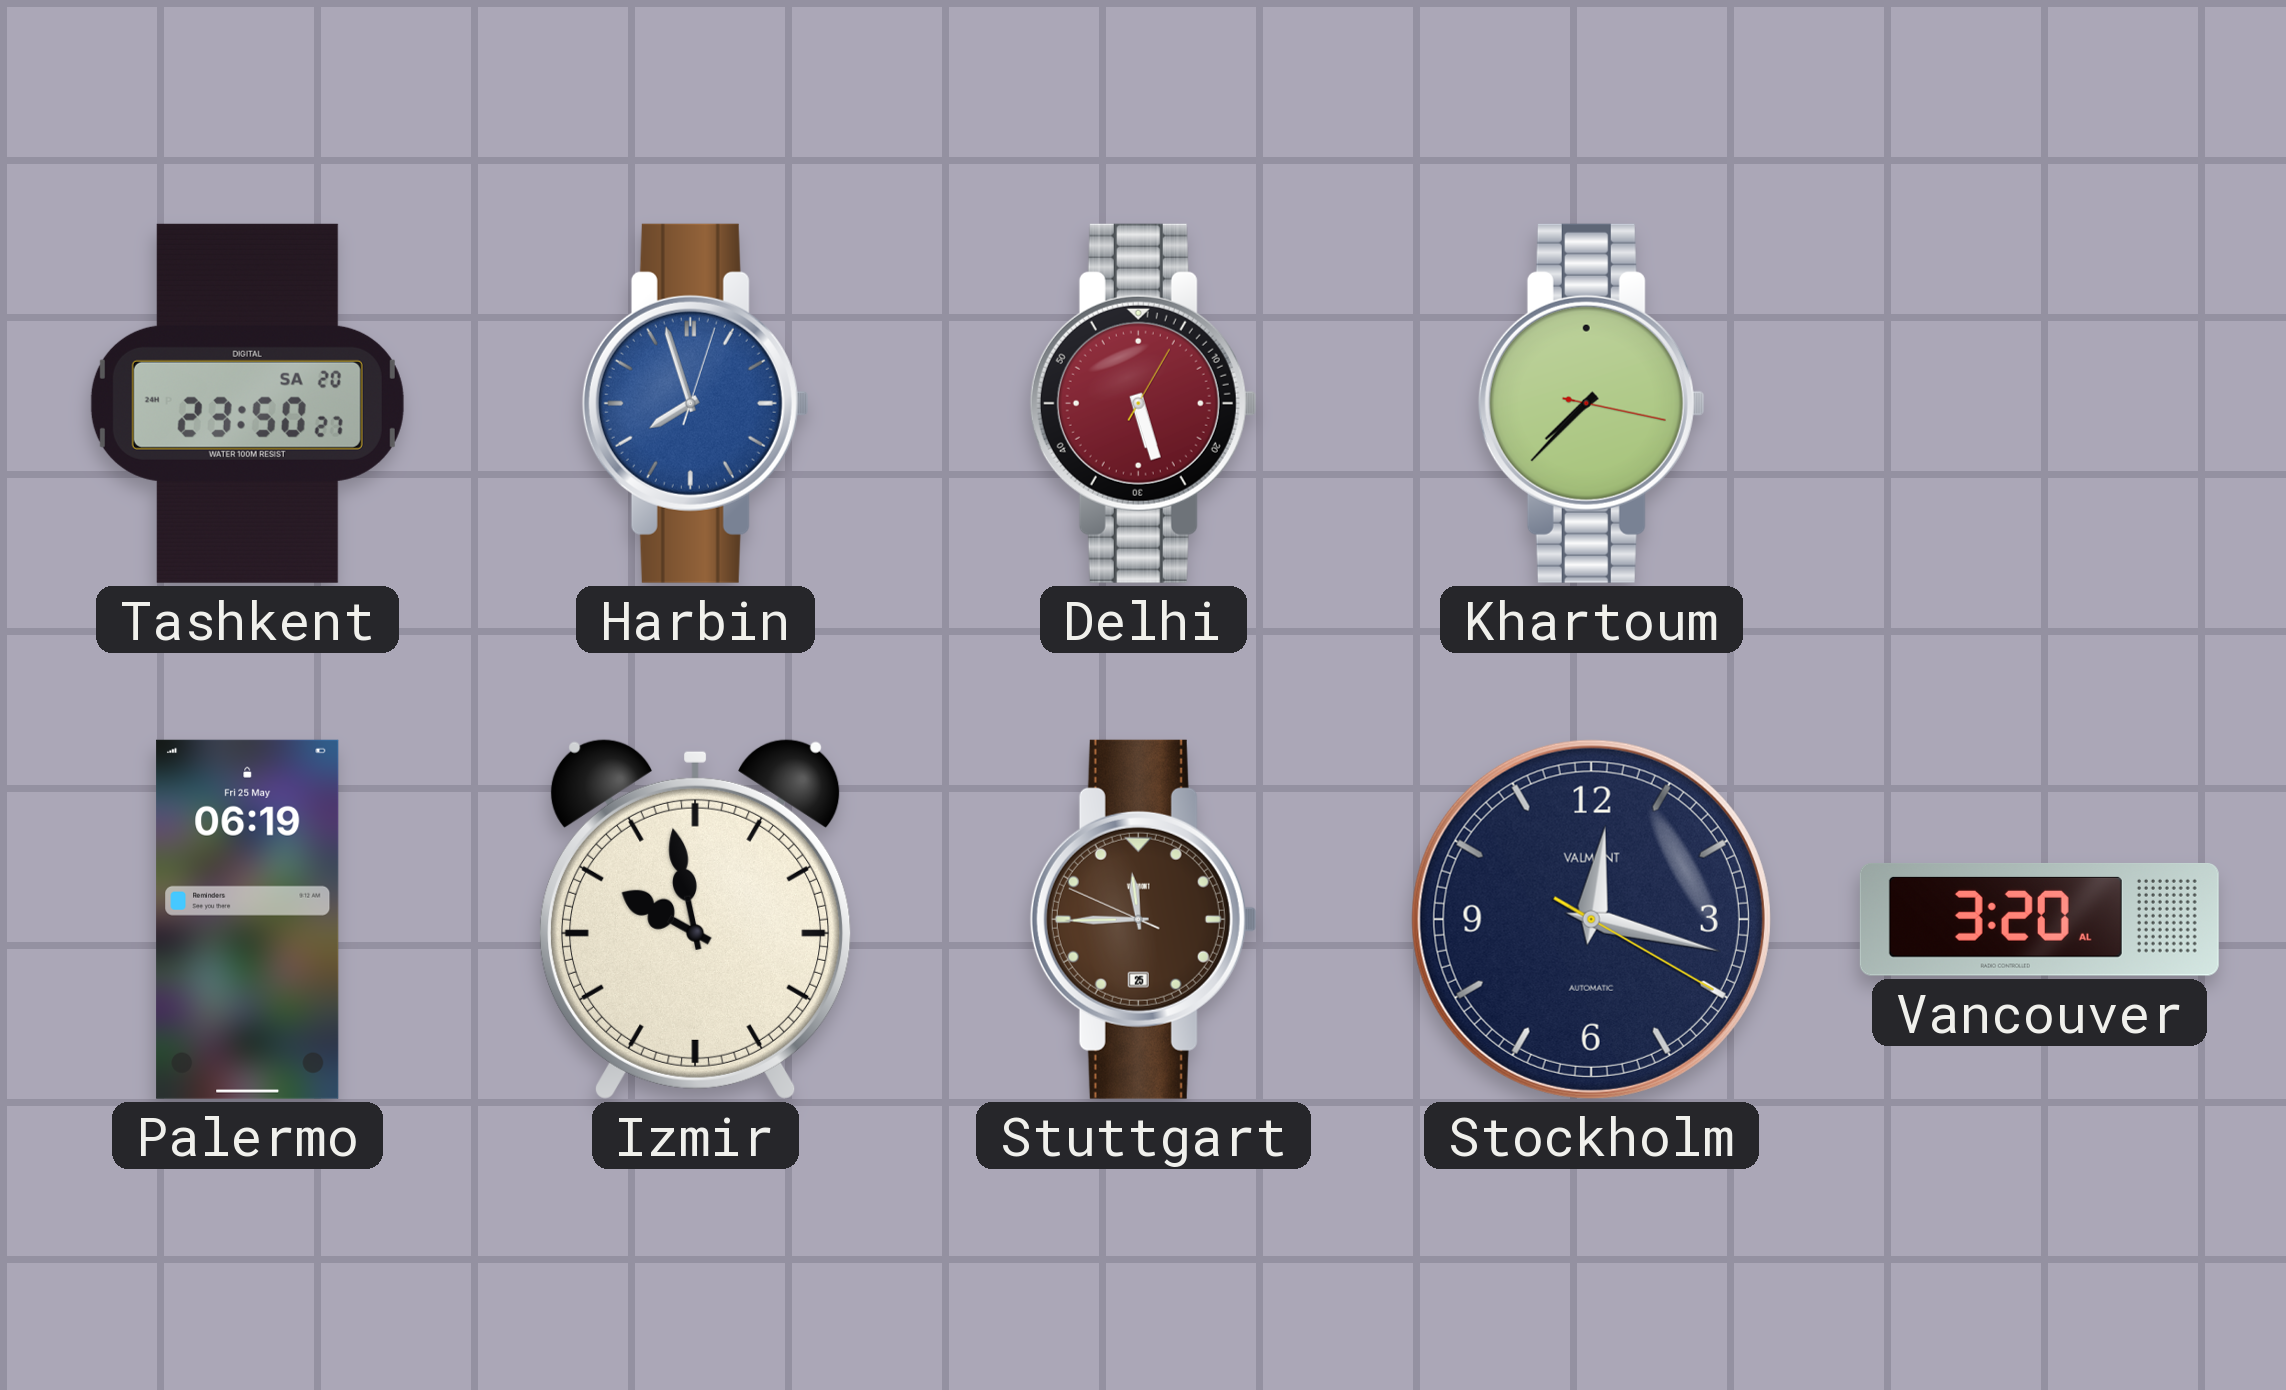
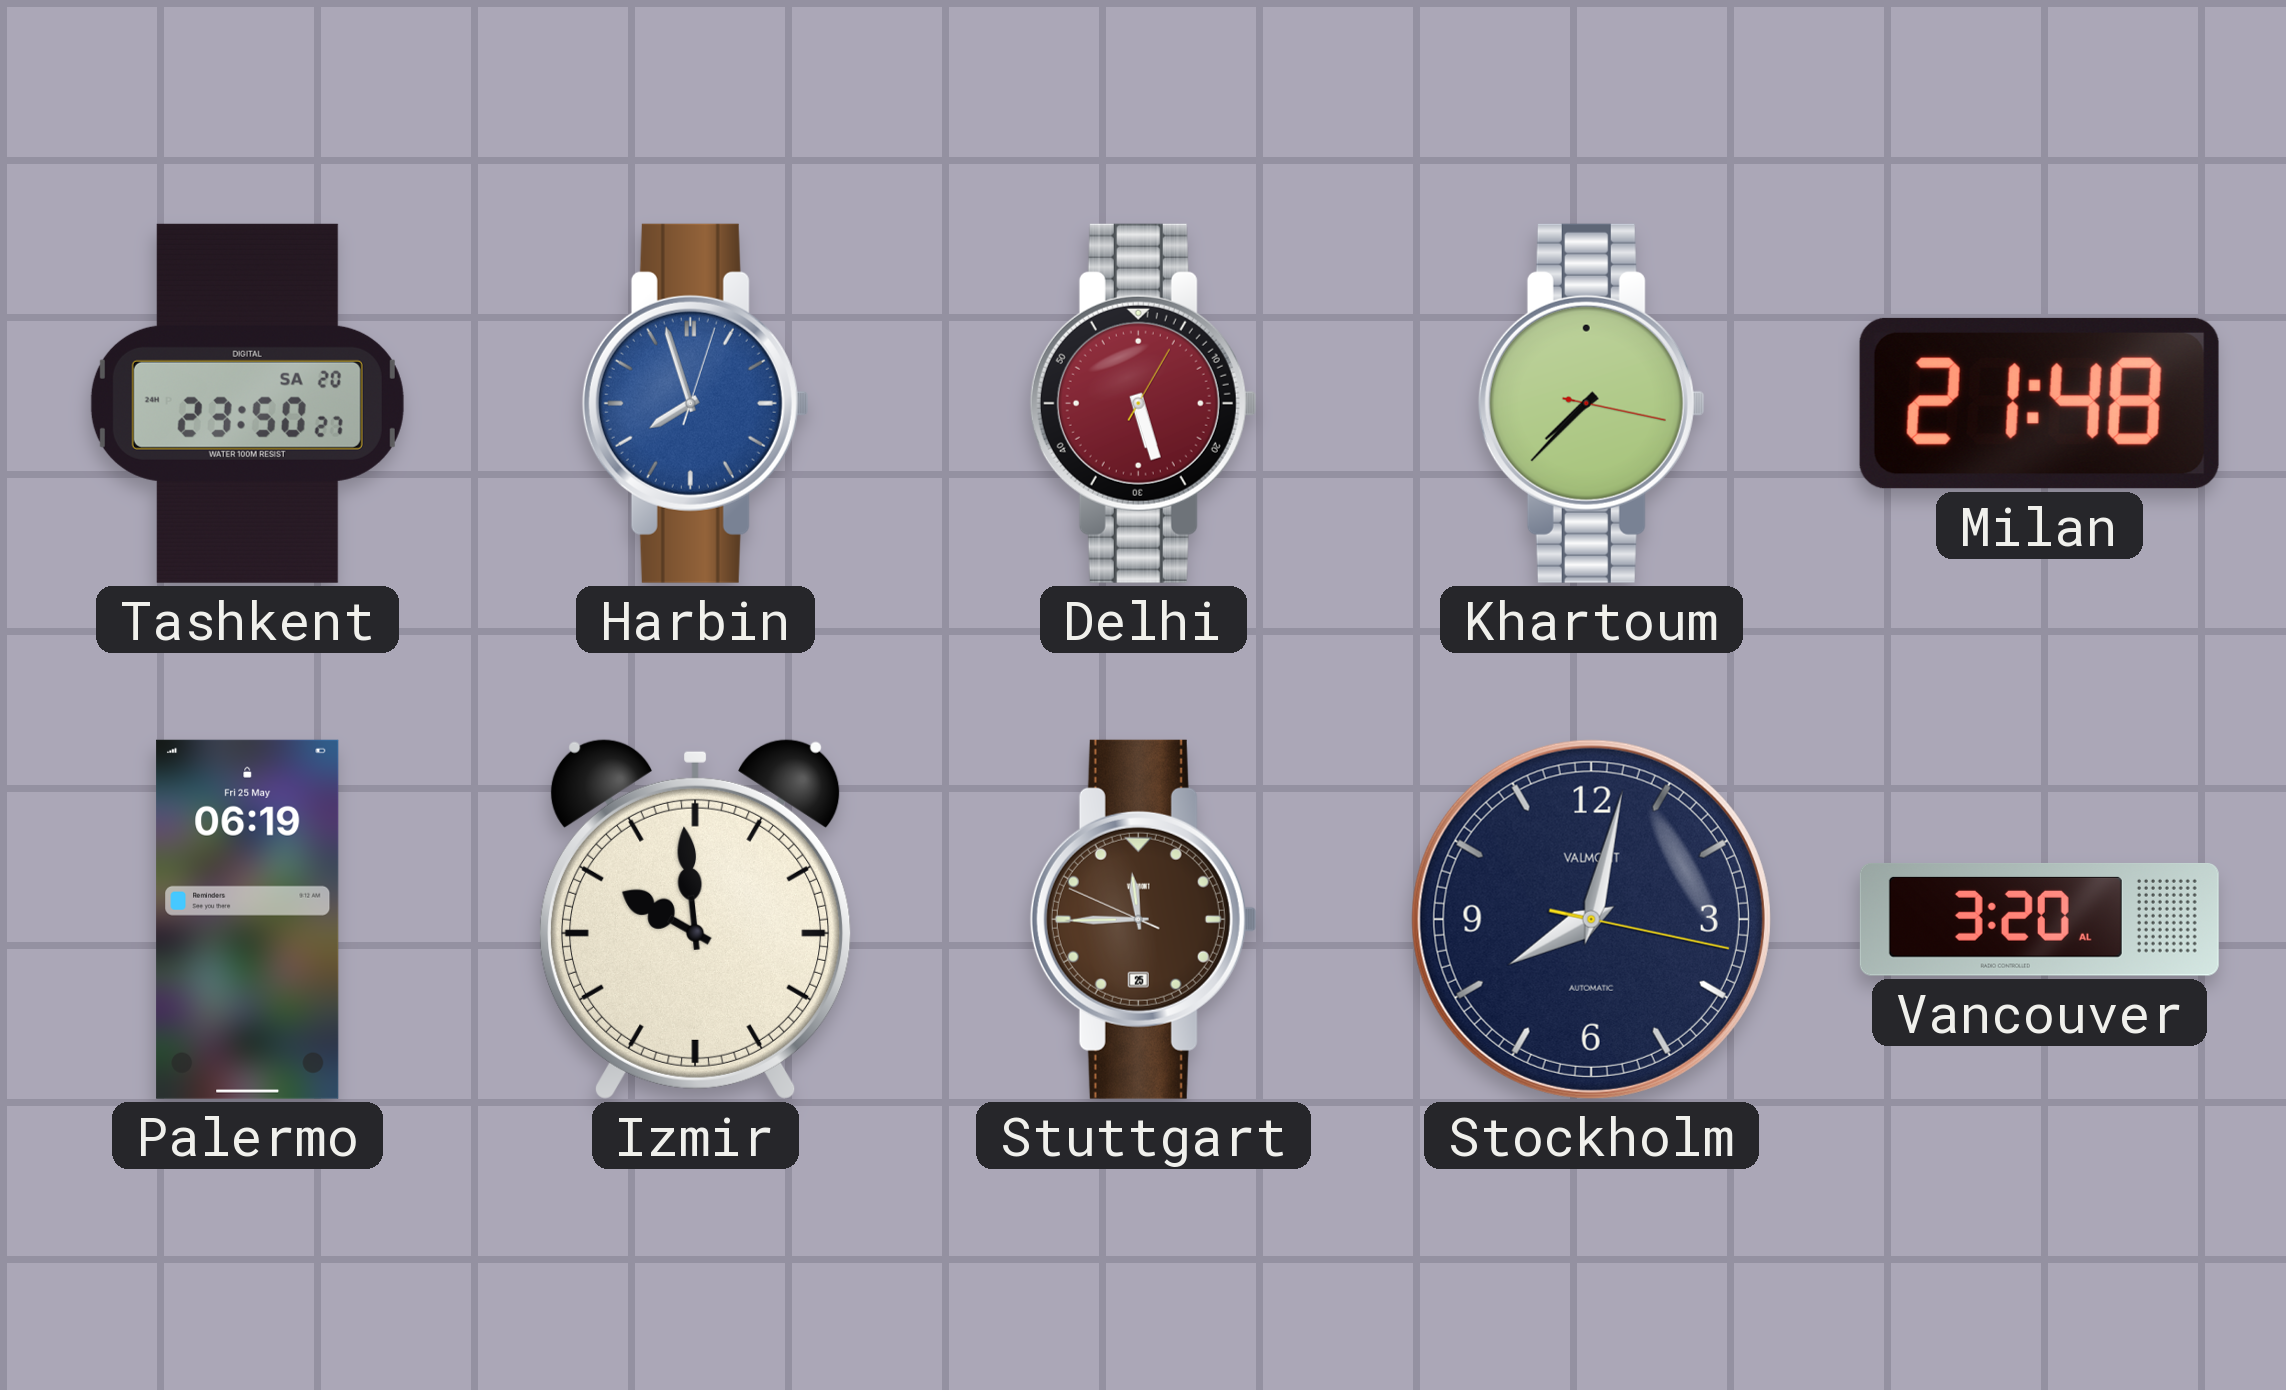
Milan: none -> 21:48
Izmir: 9:58 -> 9:59
Stockholm: 12:17 -> 8:02
